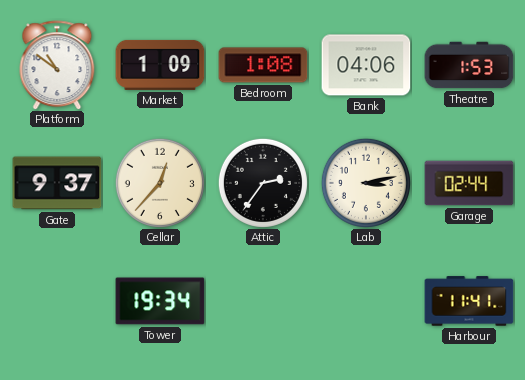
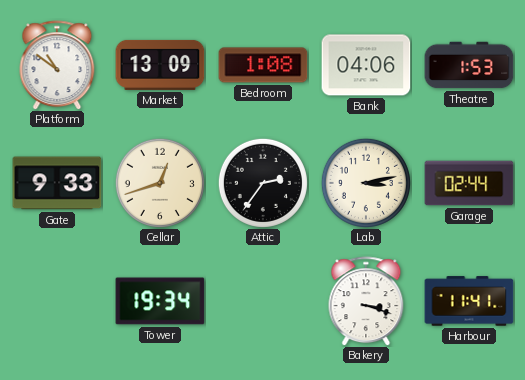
Market: 1:09 -> 13:09
Gate: 9:37 -> 9:33
Cellar: 12:37 -> 12:42
Bakery: none -> 3:18
